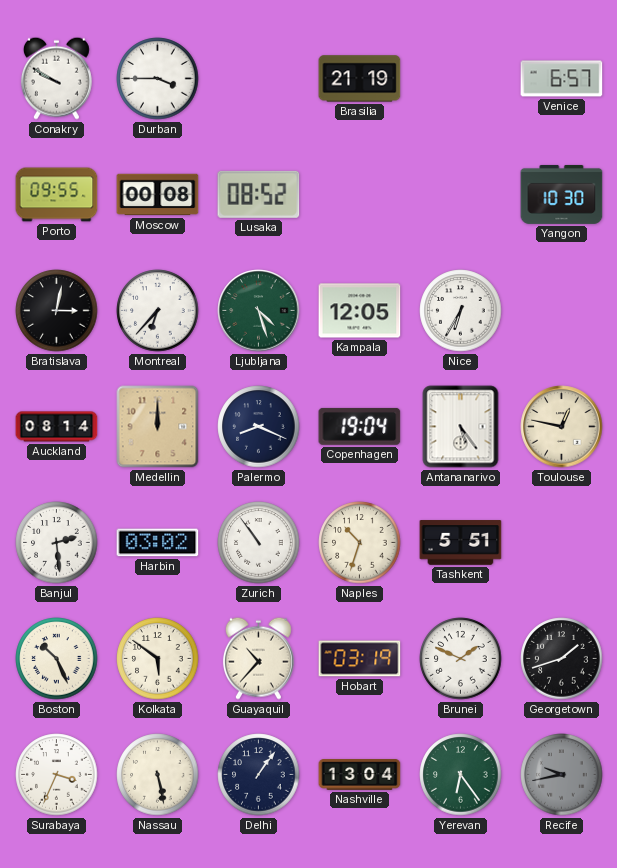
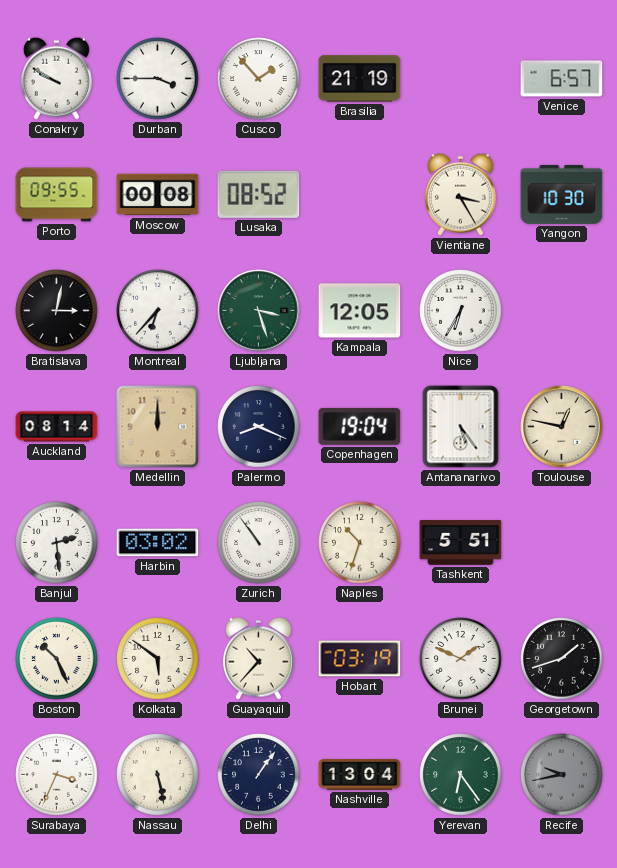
Cusco: none -> 1:53
Vientiane: none -> 3:25
Ljubljana: 4:27 -> 3:27
